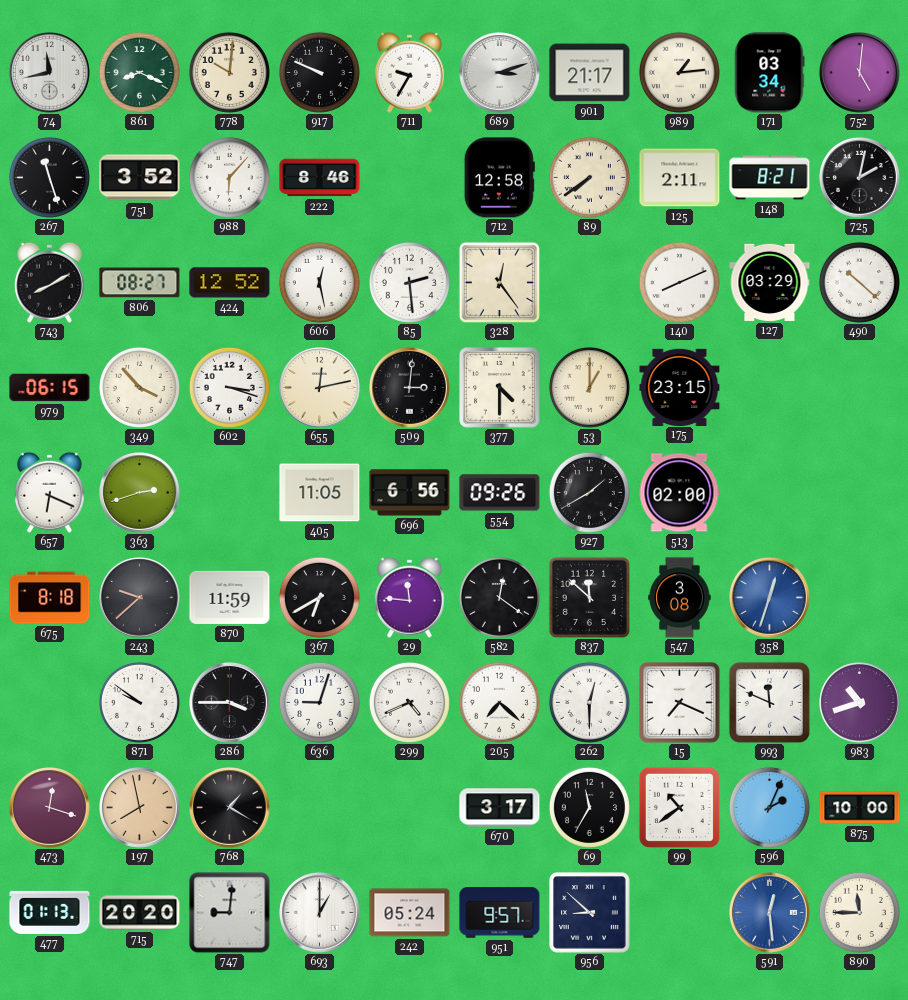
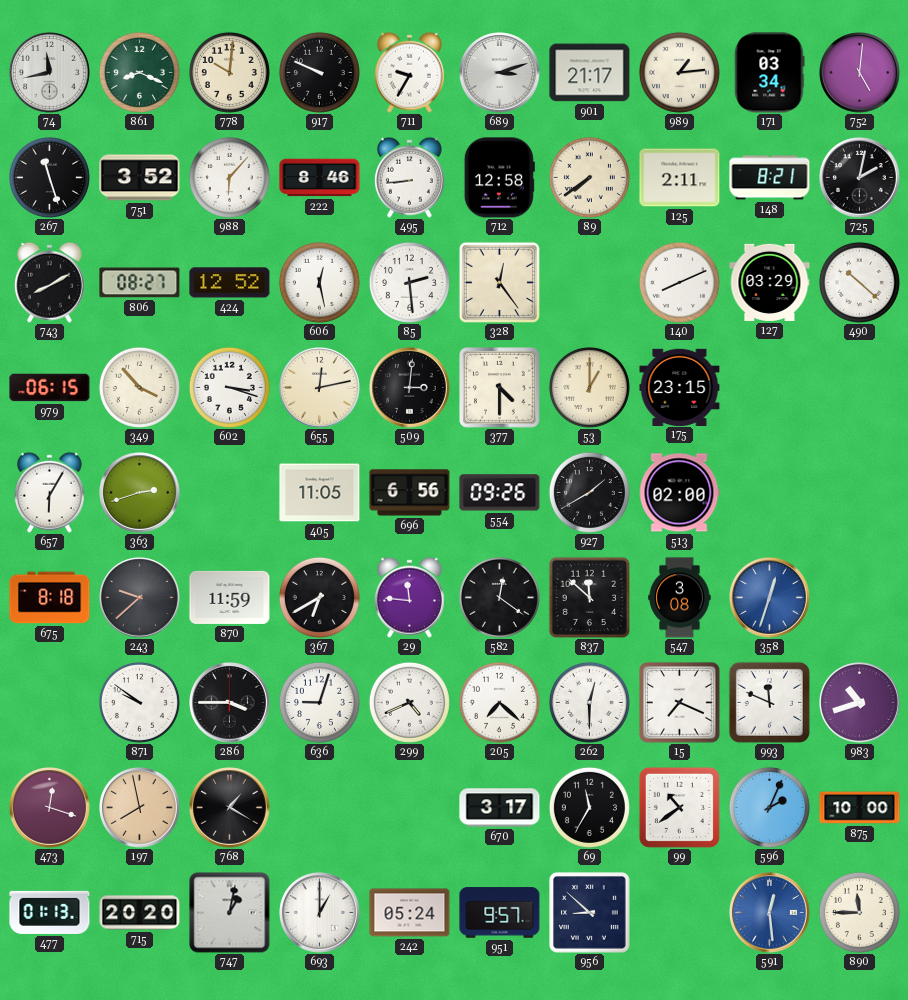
495: none -> 8:44
657: 6:19 -> 6:05
747: 9:01 -> 1:02
